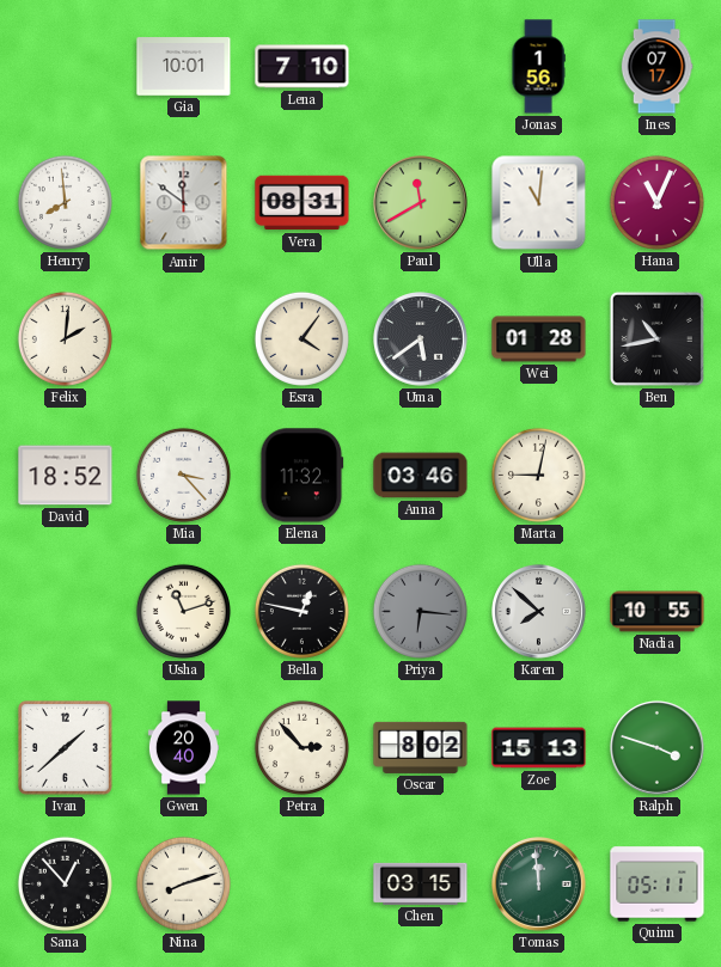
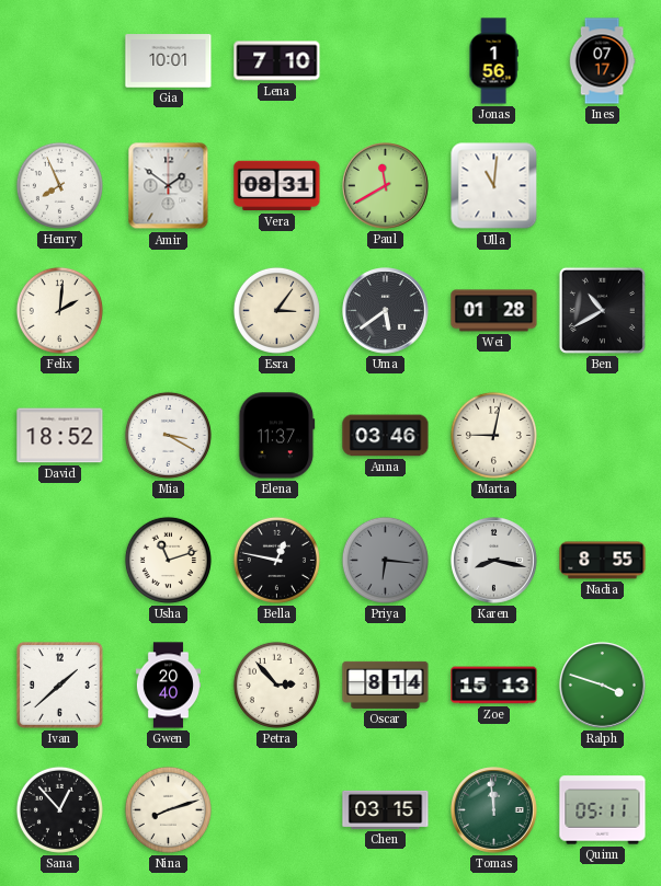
Henry: 7:59 -> 7:56
Amir: 11:51 -> 1:51
Hana: 11:04 -> none
Esra: 4:06 -> 3:06
Ben: 10:43 -> 10:40
Mia: 3:23 -> 3:20
Elena: 11:32 -> 11:37
Karen: 7:52 -> 8:17
Nadia: 10:55 -> 8:55
Oscar: 8:02 -> 8:14
